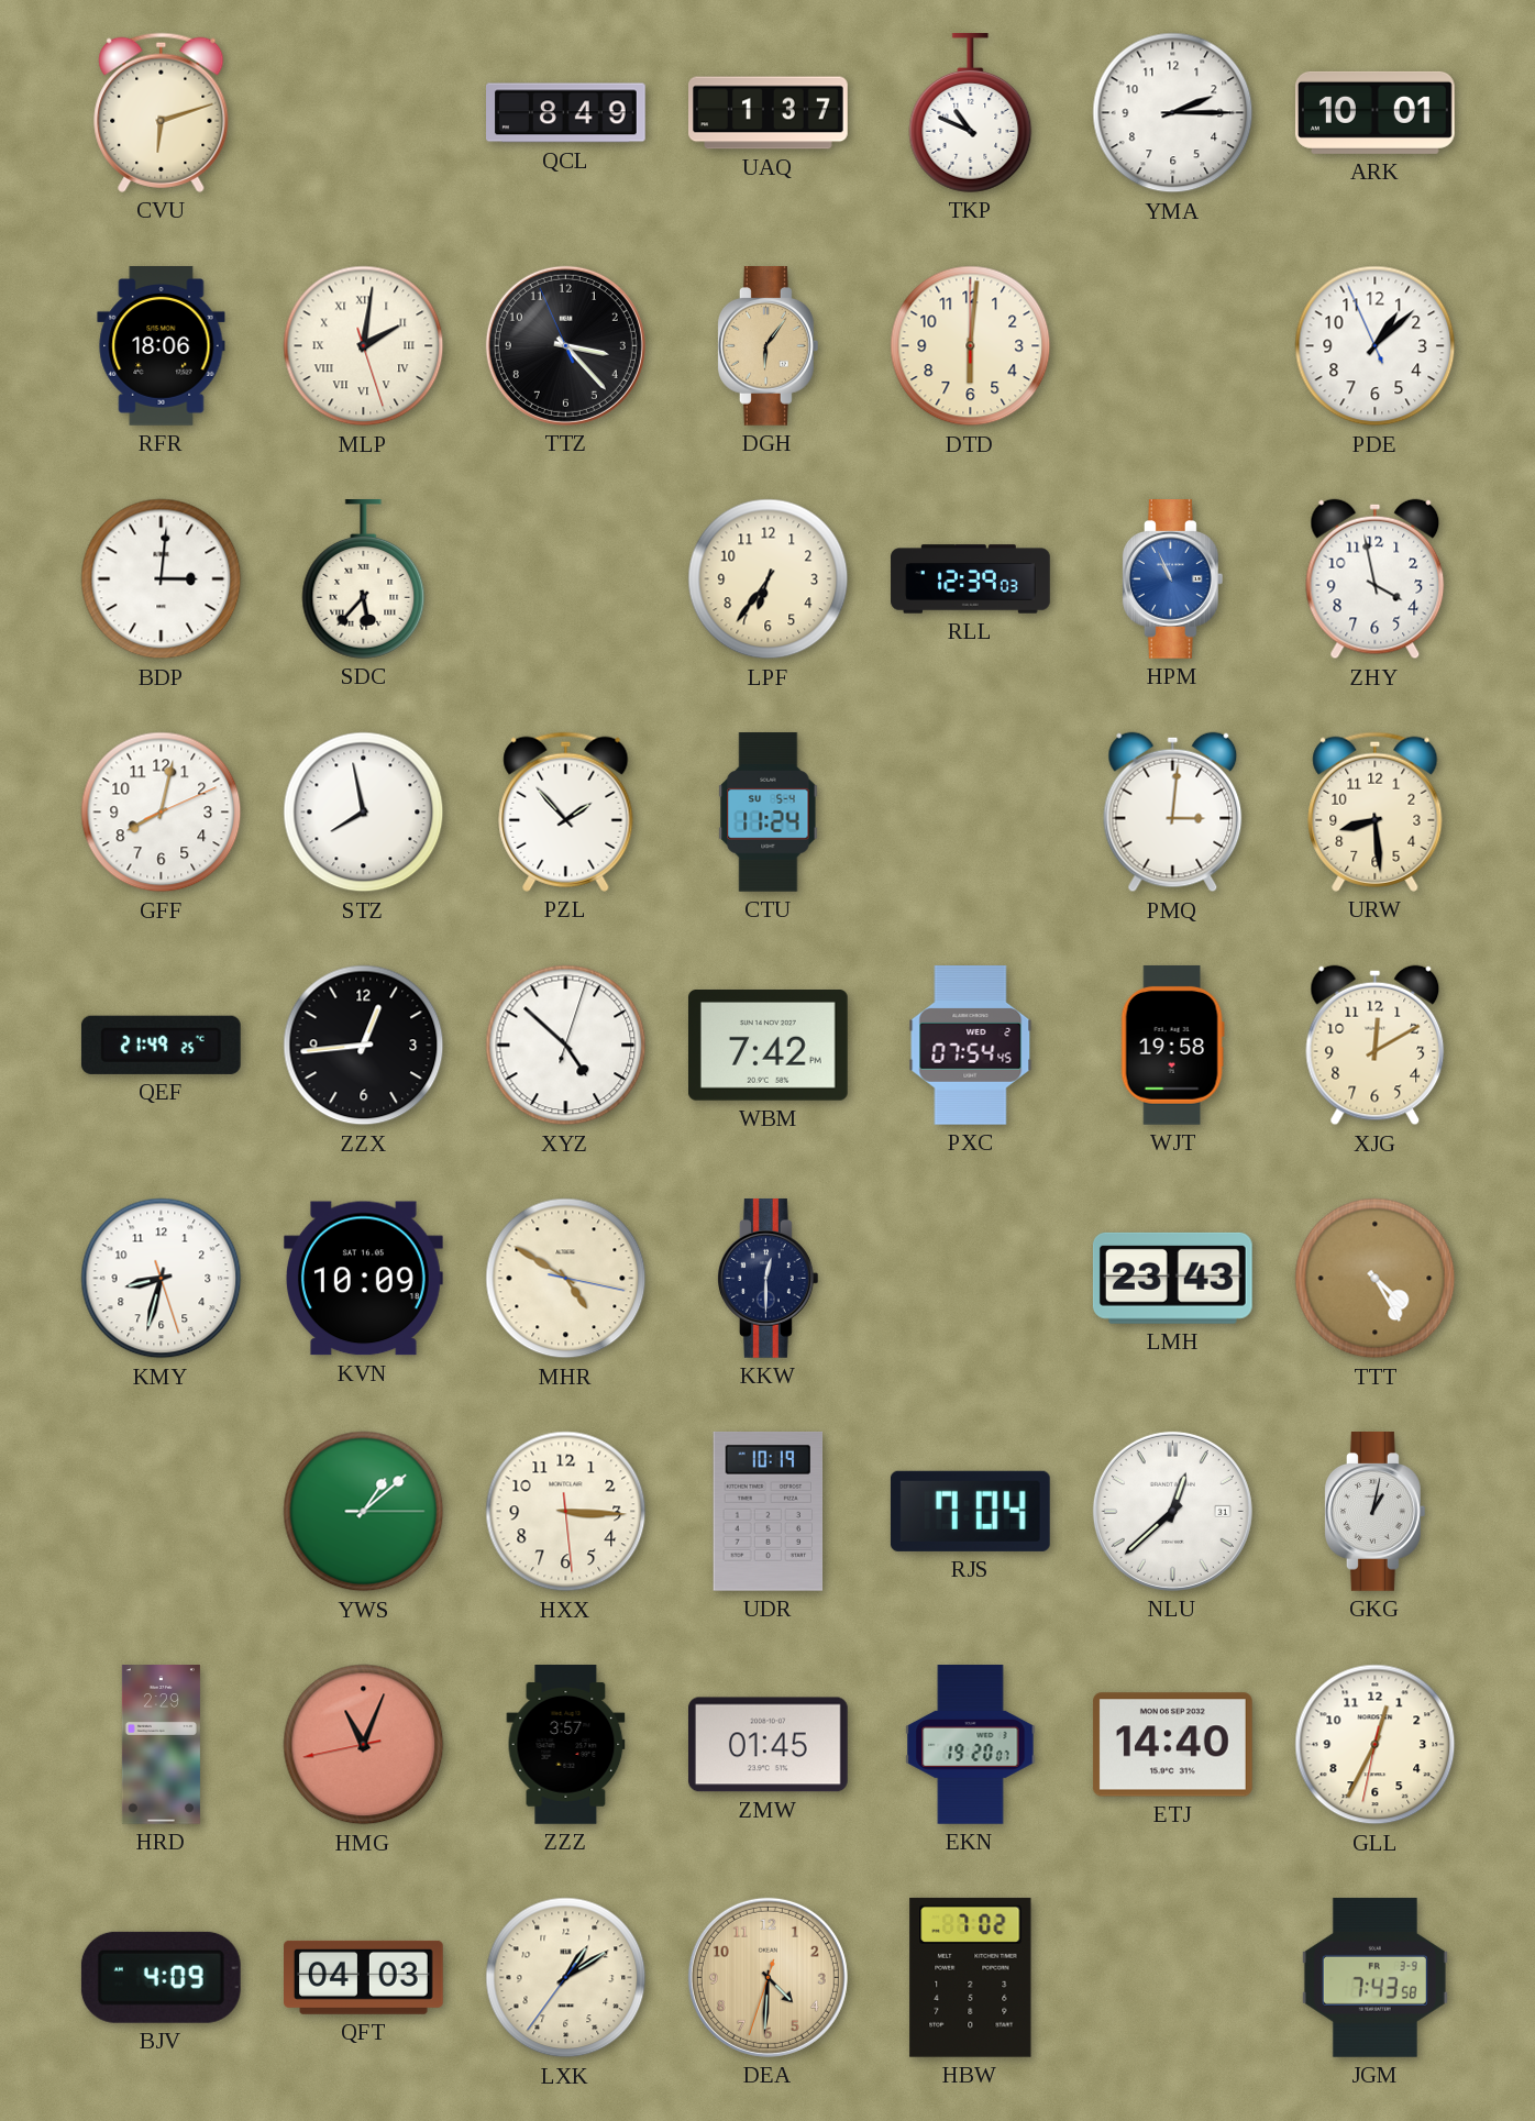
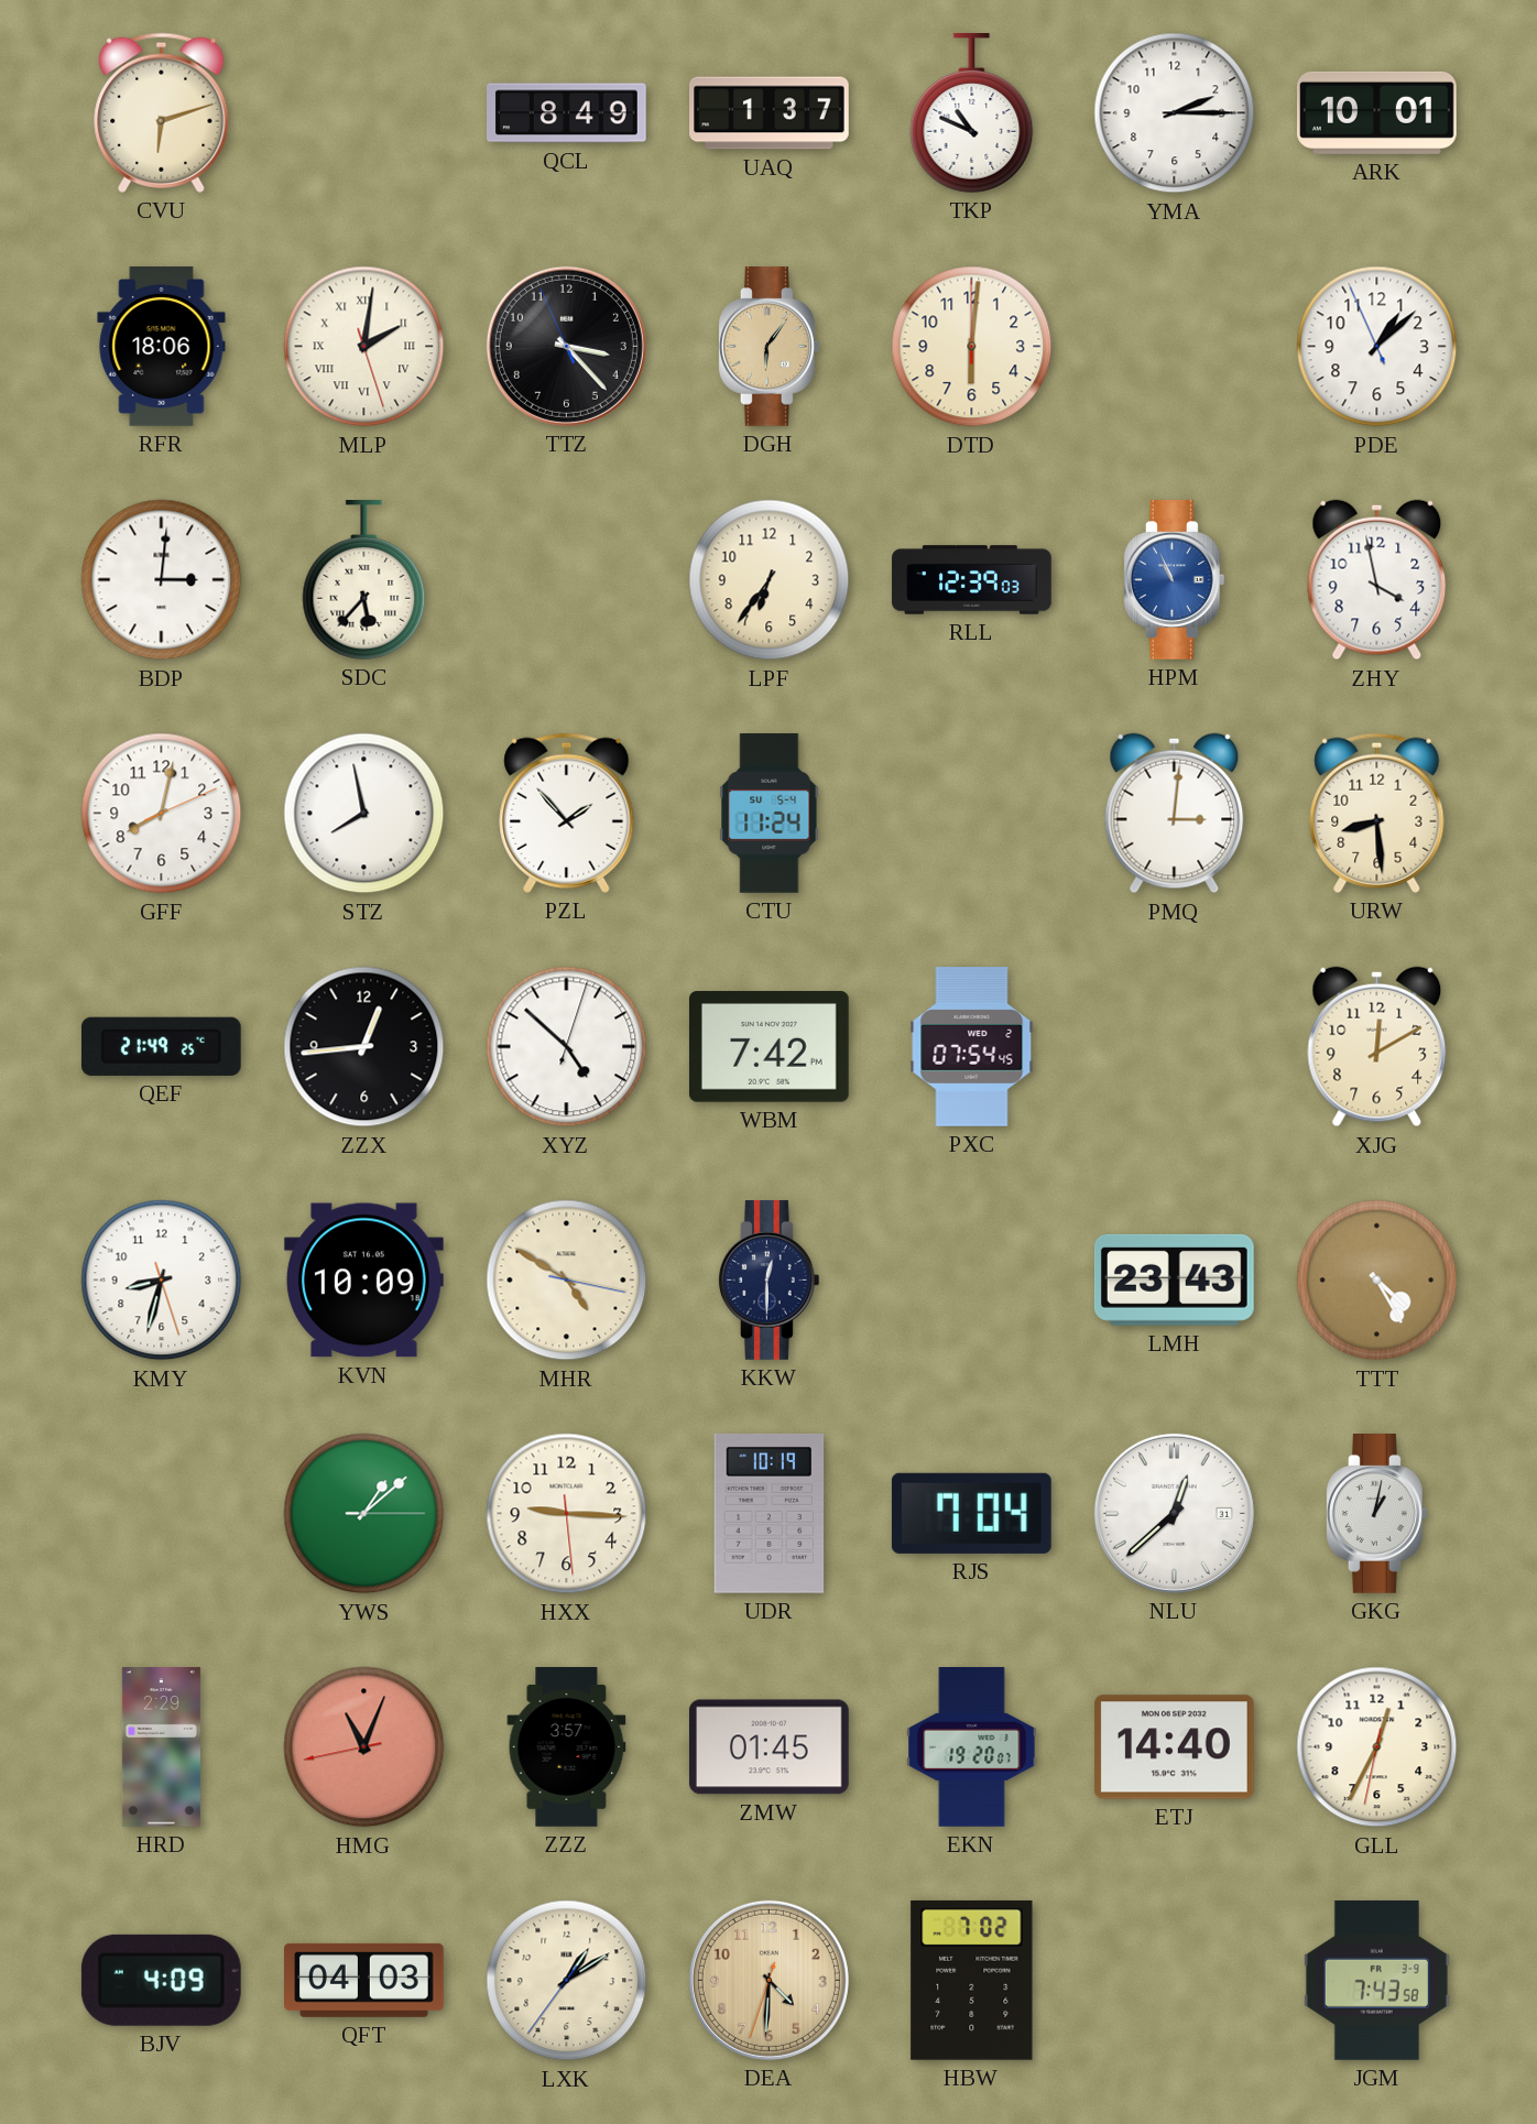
WJT: 19:58 -> none
HXX: 3:15 -> 9:15
